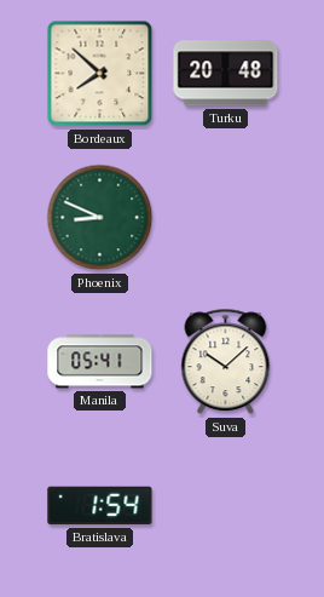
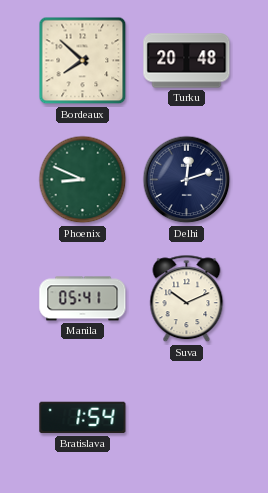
Delhi: none -> 12:12
Suva: 10:08 -> 10:11
